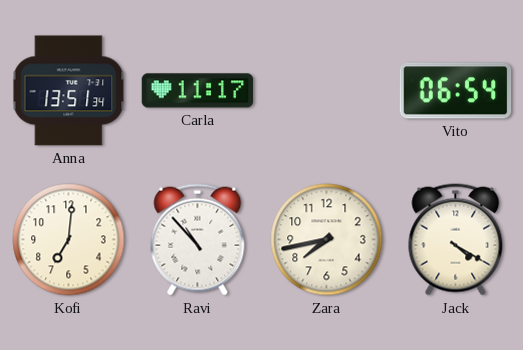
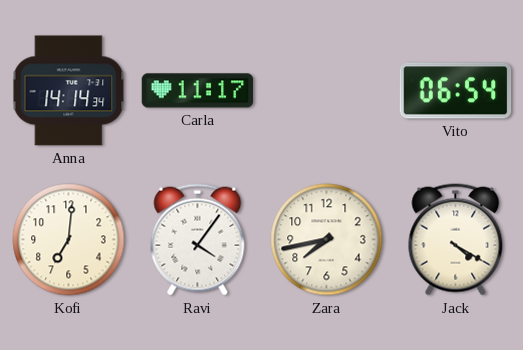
Anna: 13:51 -> 14:14
Ravi: 10:53 -> 4:06
